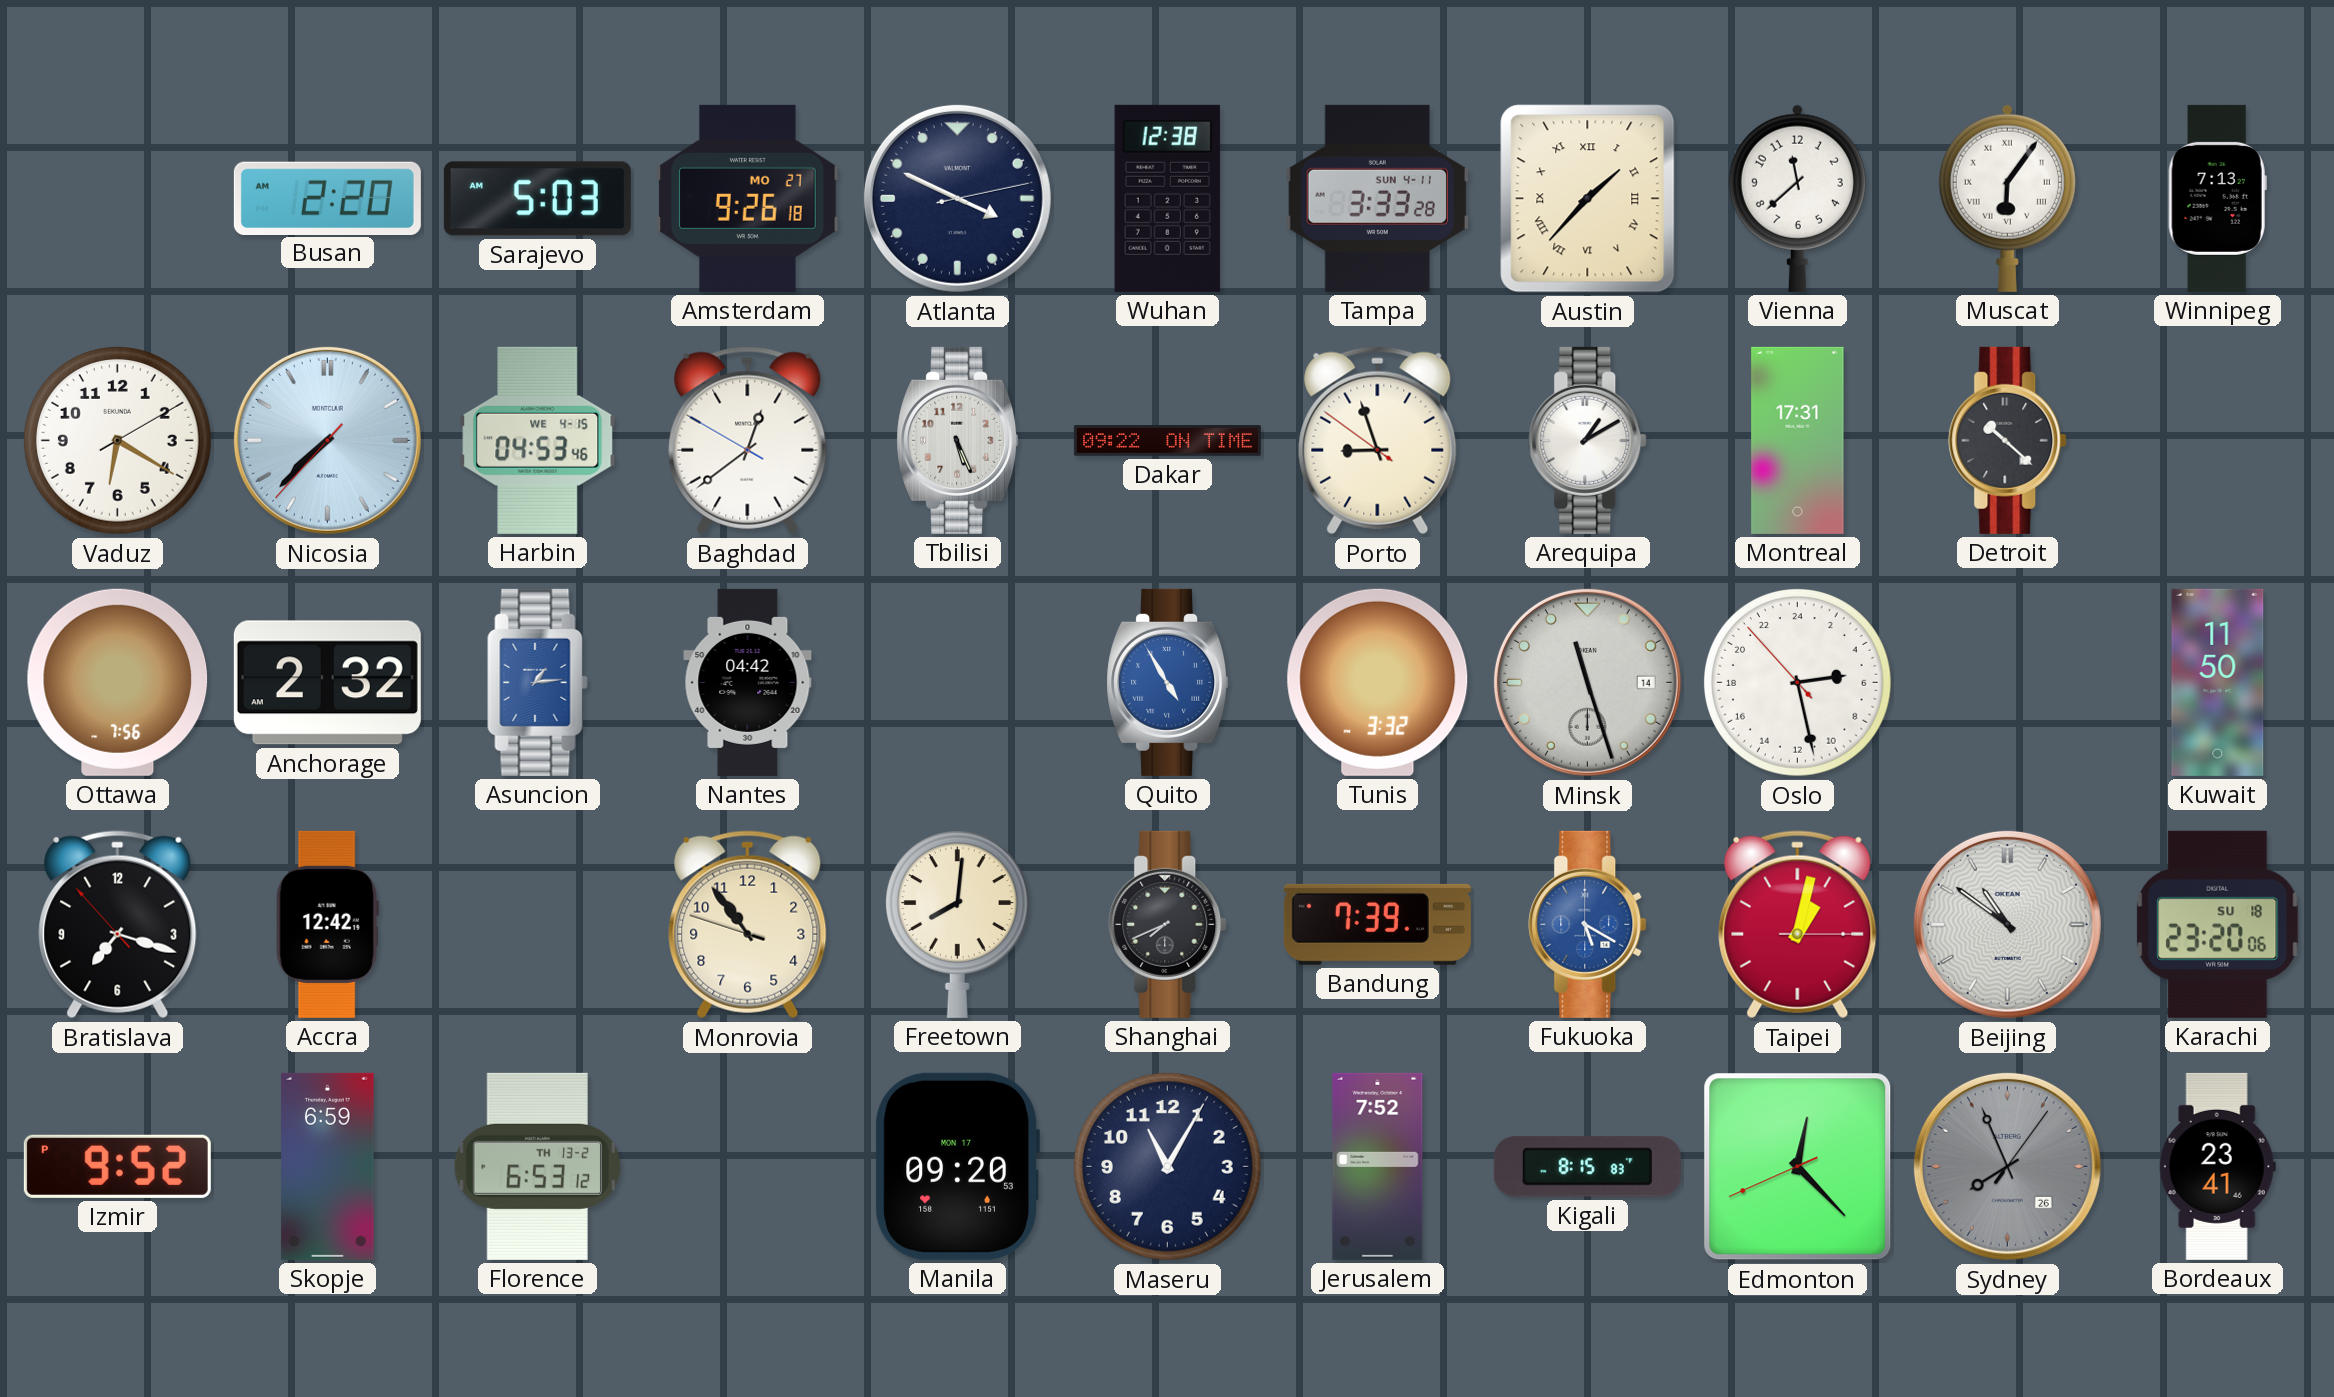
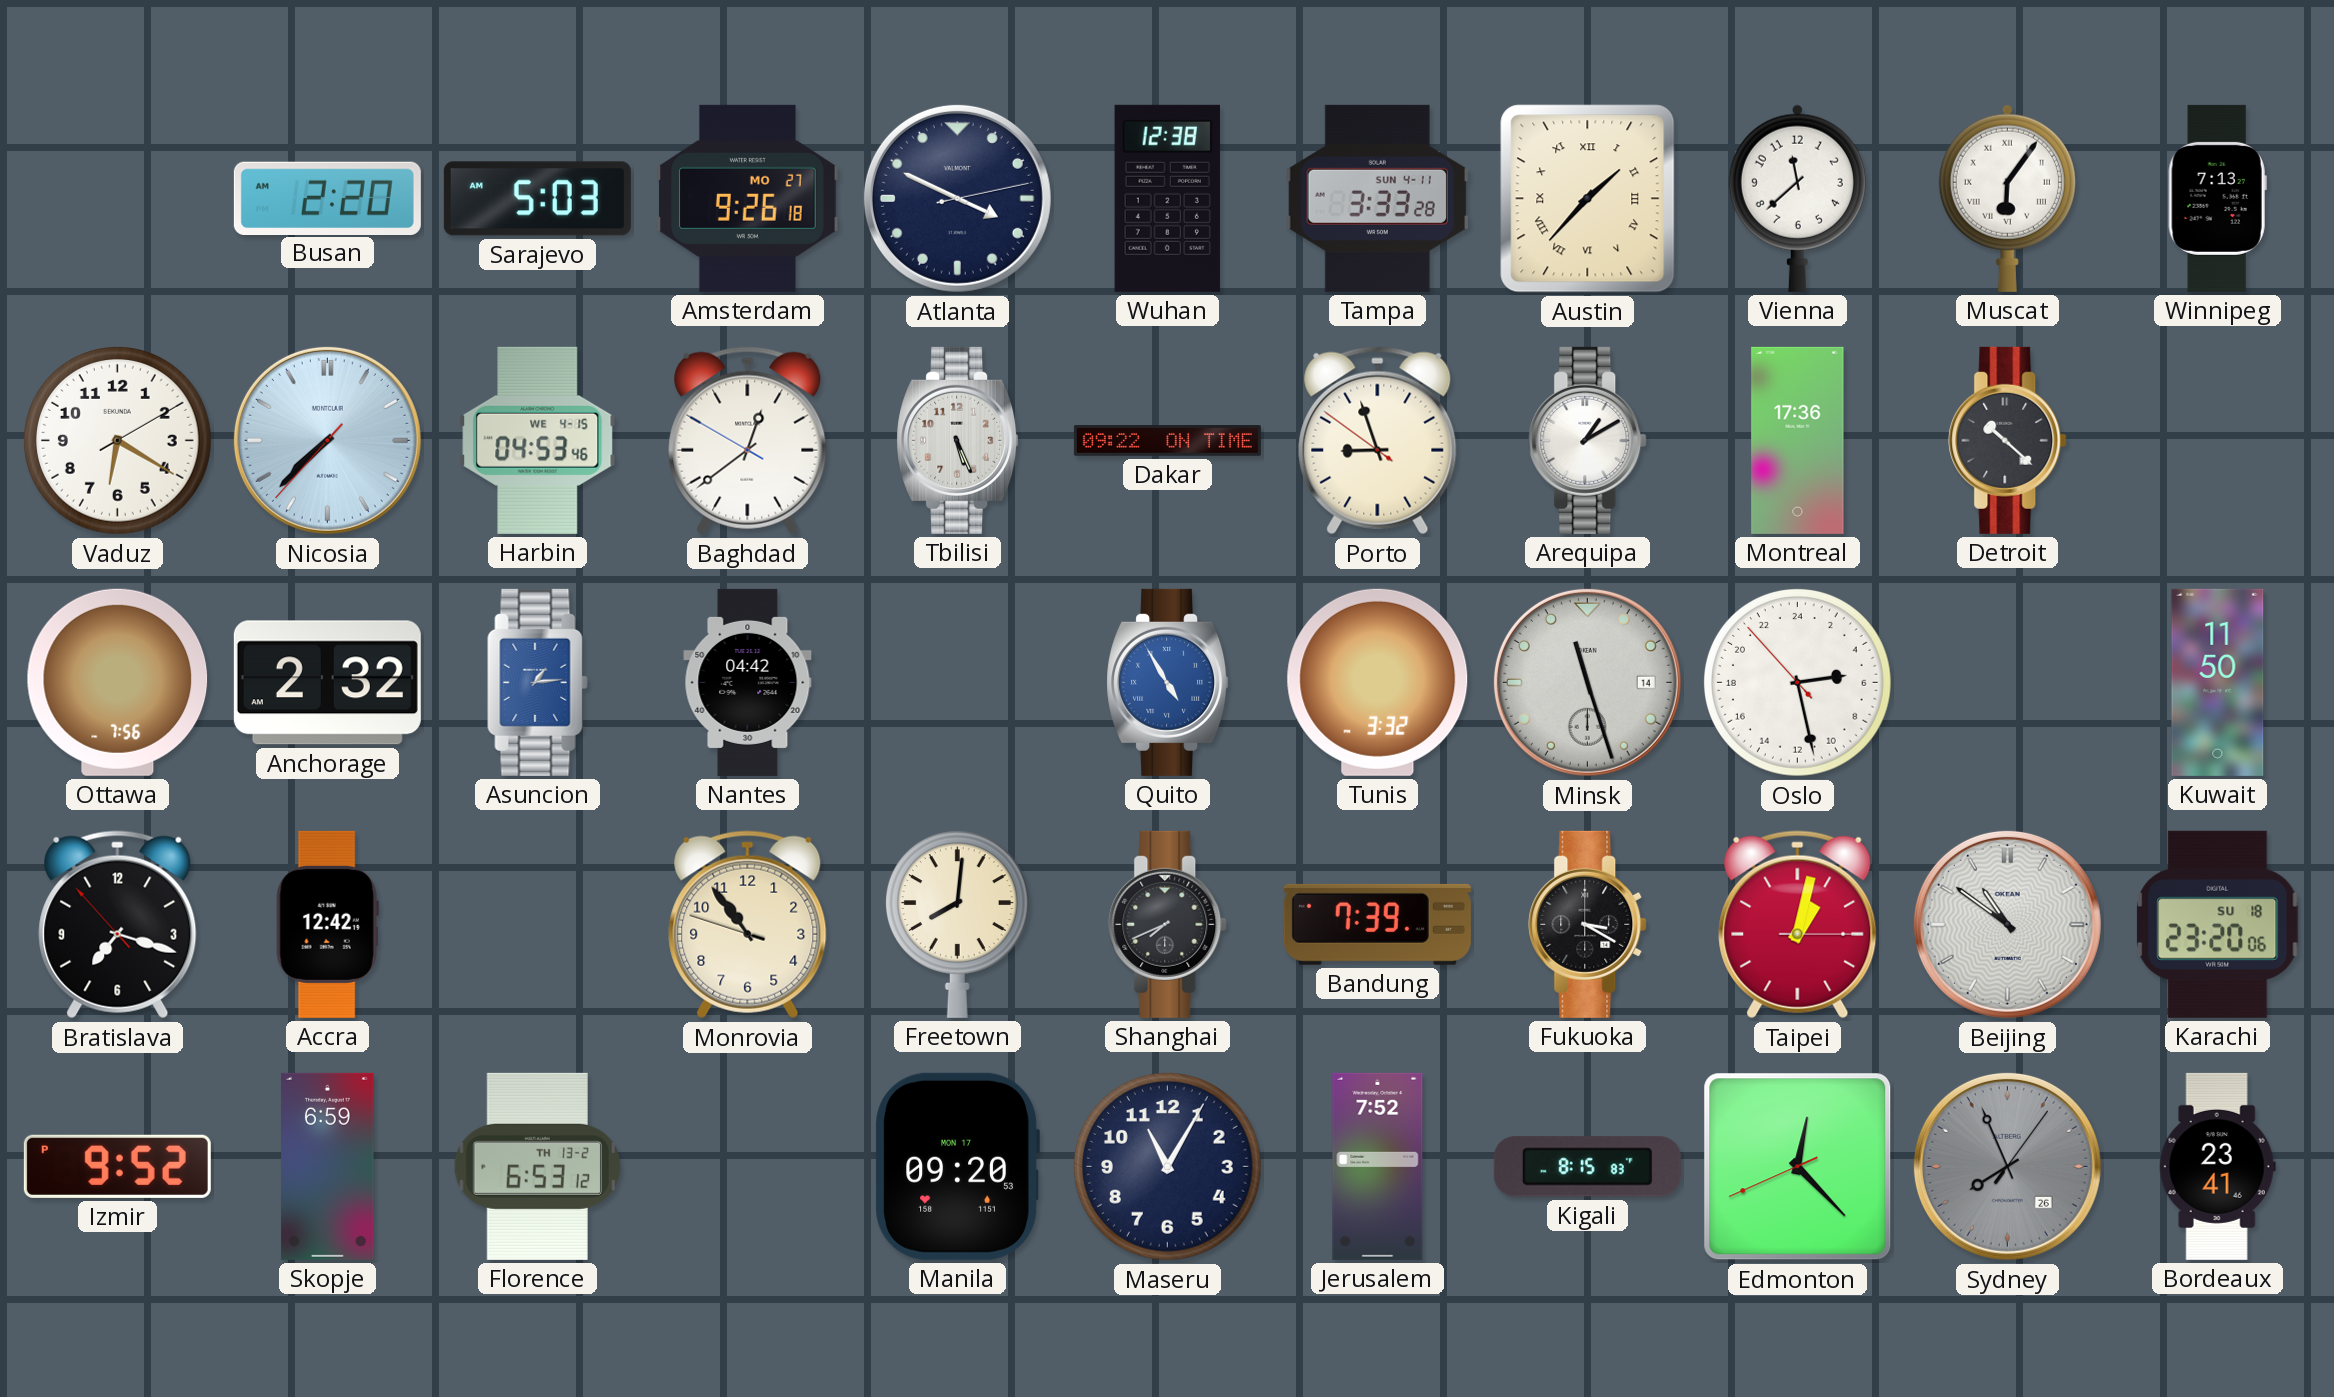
Montreal: 17:31 -> 17:36
Fukuoka: 5:20 -> 3:20
Fukuoka dial: blue -> black
